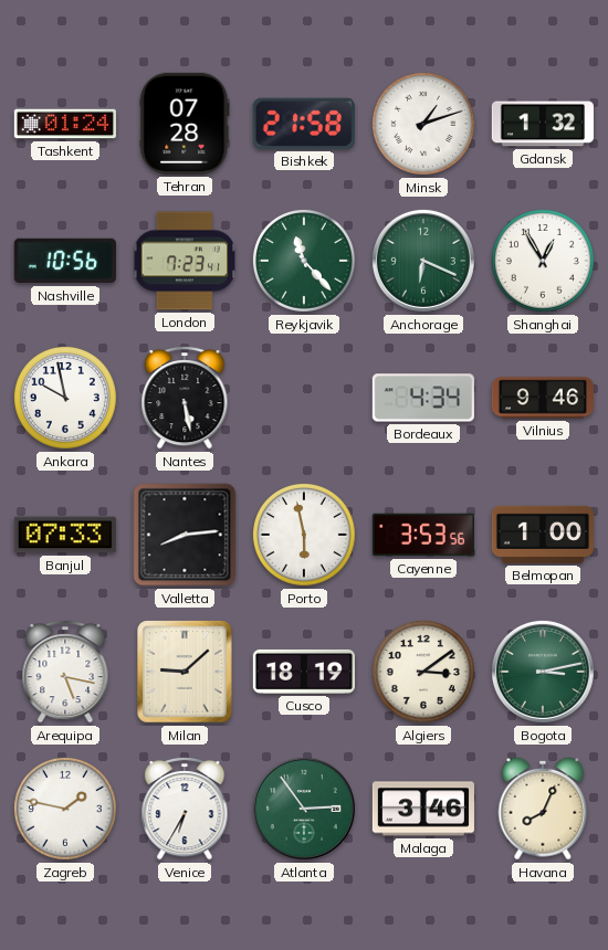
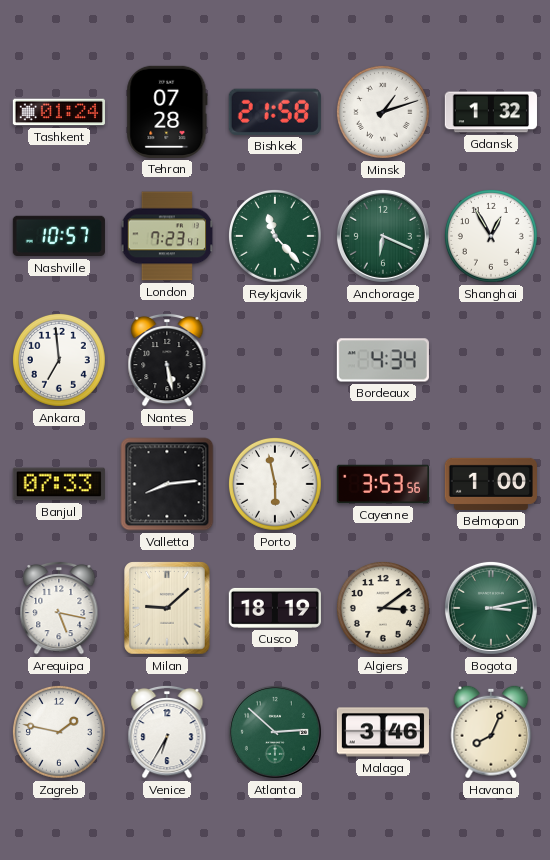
Nashville: 10:56 -> 10:57
Ankara: 9:58 -> 6:59
Vilnius: 9:46 -> none
Atlanta: 2:54 -> 2:52
